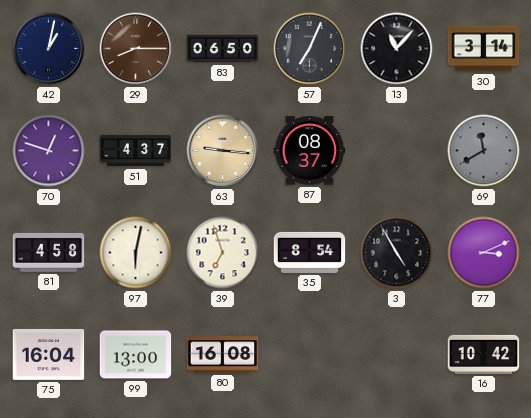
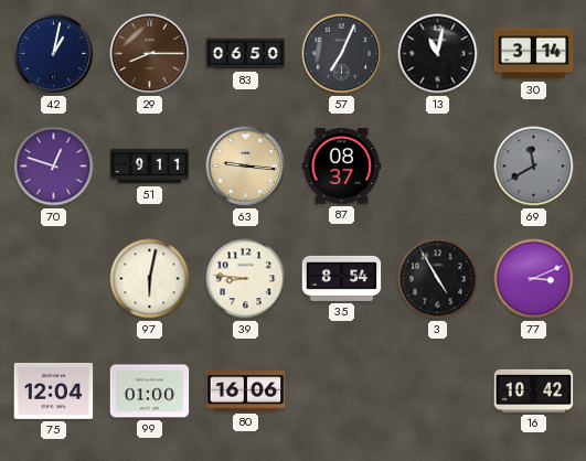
13: 11:07 -> 11:02
51: 4:37 -> 9:11
81: 4:58 -> none
39: 6:57 -> 8:46
75: 16:04 -> 12:04
99: 13:00 -> 01:00
80: 16:08 -> 16:06
